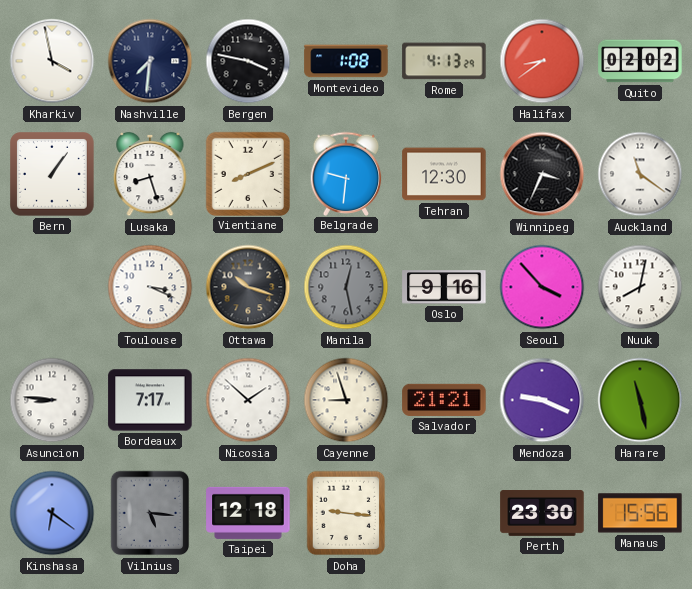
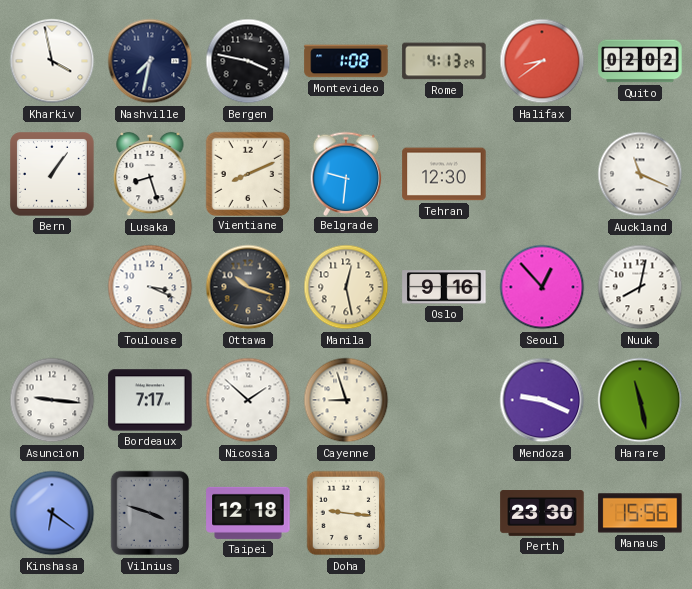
Nashville: 7:31 -> 7:32
Winnipeg: 3:34 -> none
Auckland: 11:21 -> 11:19
Manila dial: grey -> cream
Seoul: 3:53 -> 12:53
Asuncion: 8:46 -> 9:16
Salvador: 21:21 -> none
Vilnius: 5:16 -> 3:48
